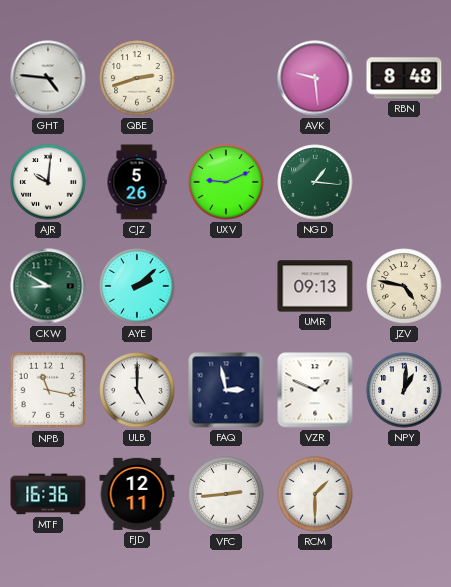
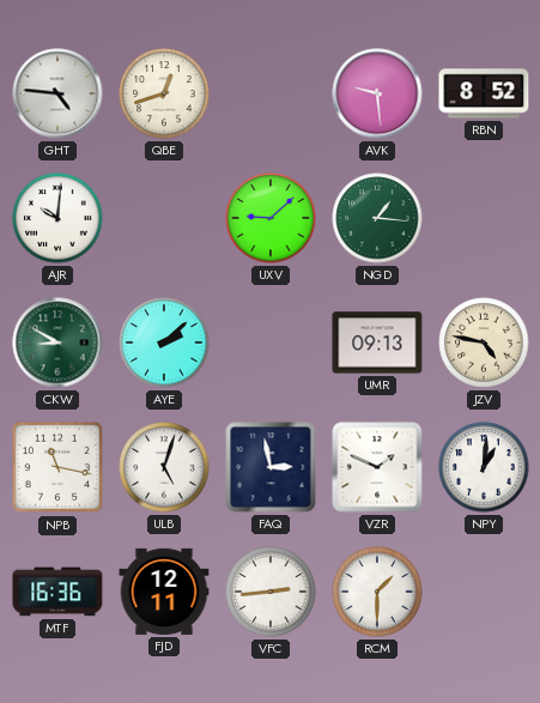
QBE: 2:42 -> 12:42
RBN: 8:48 -> 8:52
CJZ: 5:26 -> none
UXV: 9:11 -> 9:08
ULB: 5:00 -> 5:03
